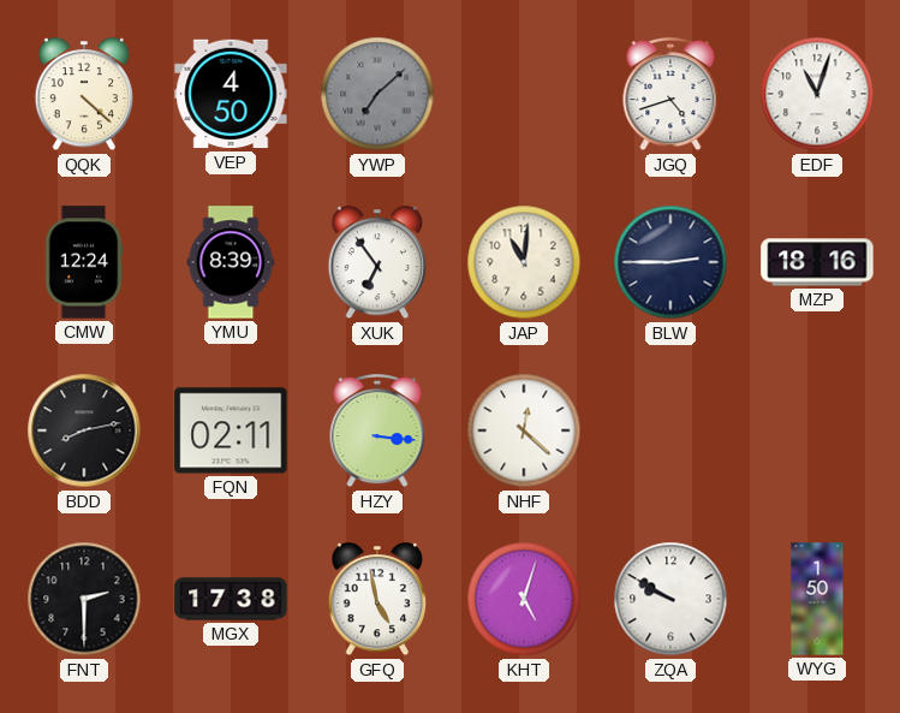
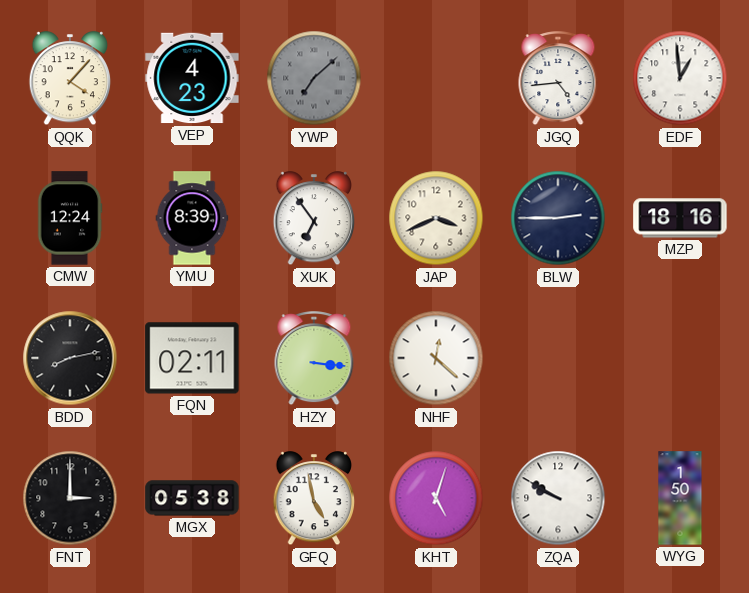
QQK: 4:22 -> 4:07
VEP: 4:50 -> 4:23
JGQ: 4:42 -> 4:44
EDF: 11:03 -> 12:59
JAP: 11:01 -> 3:41
FNT: 2:30 -> 3:00
MGX: 17:38 -> 05:38
